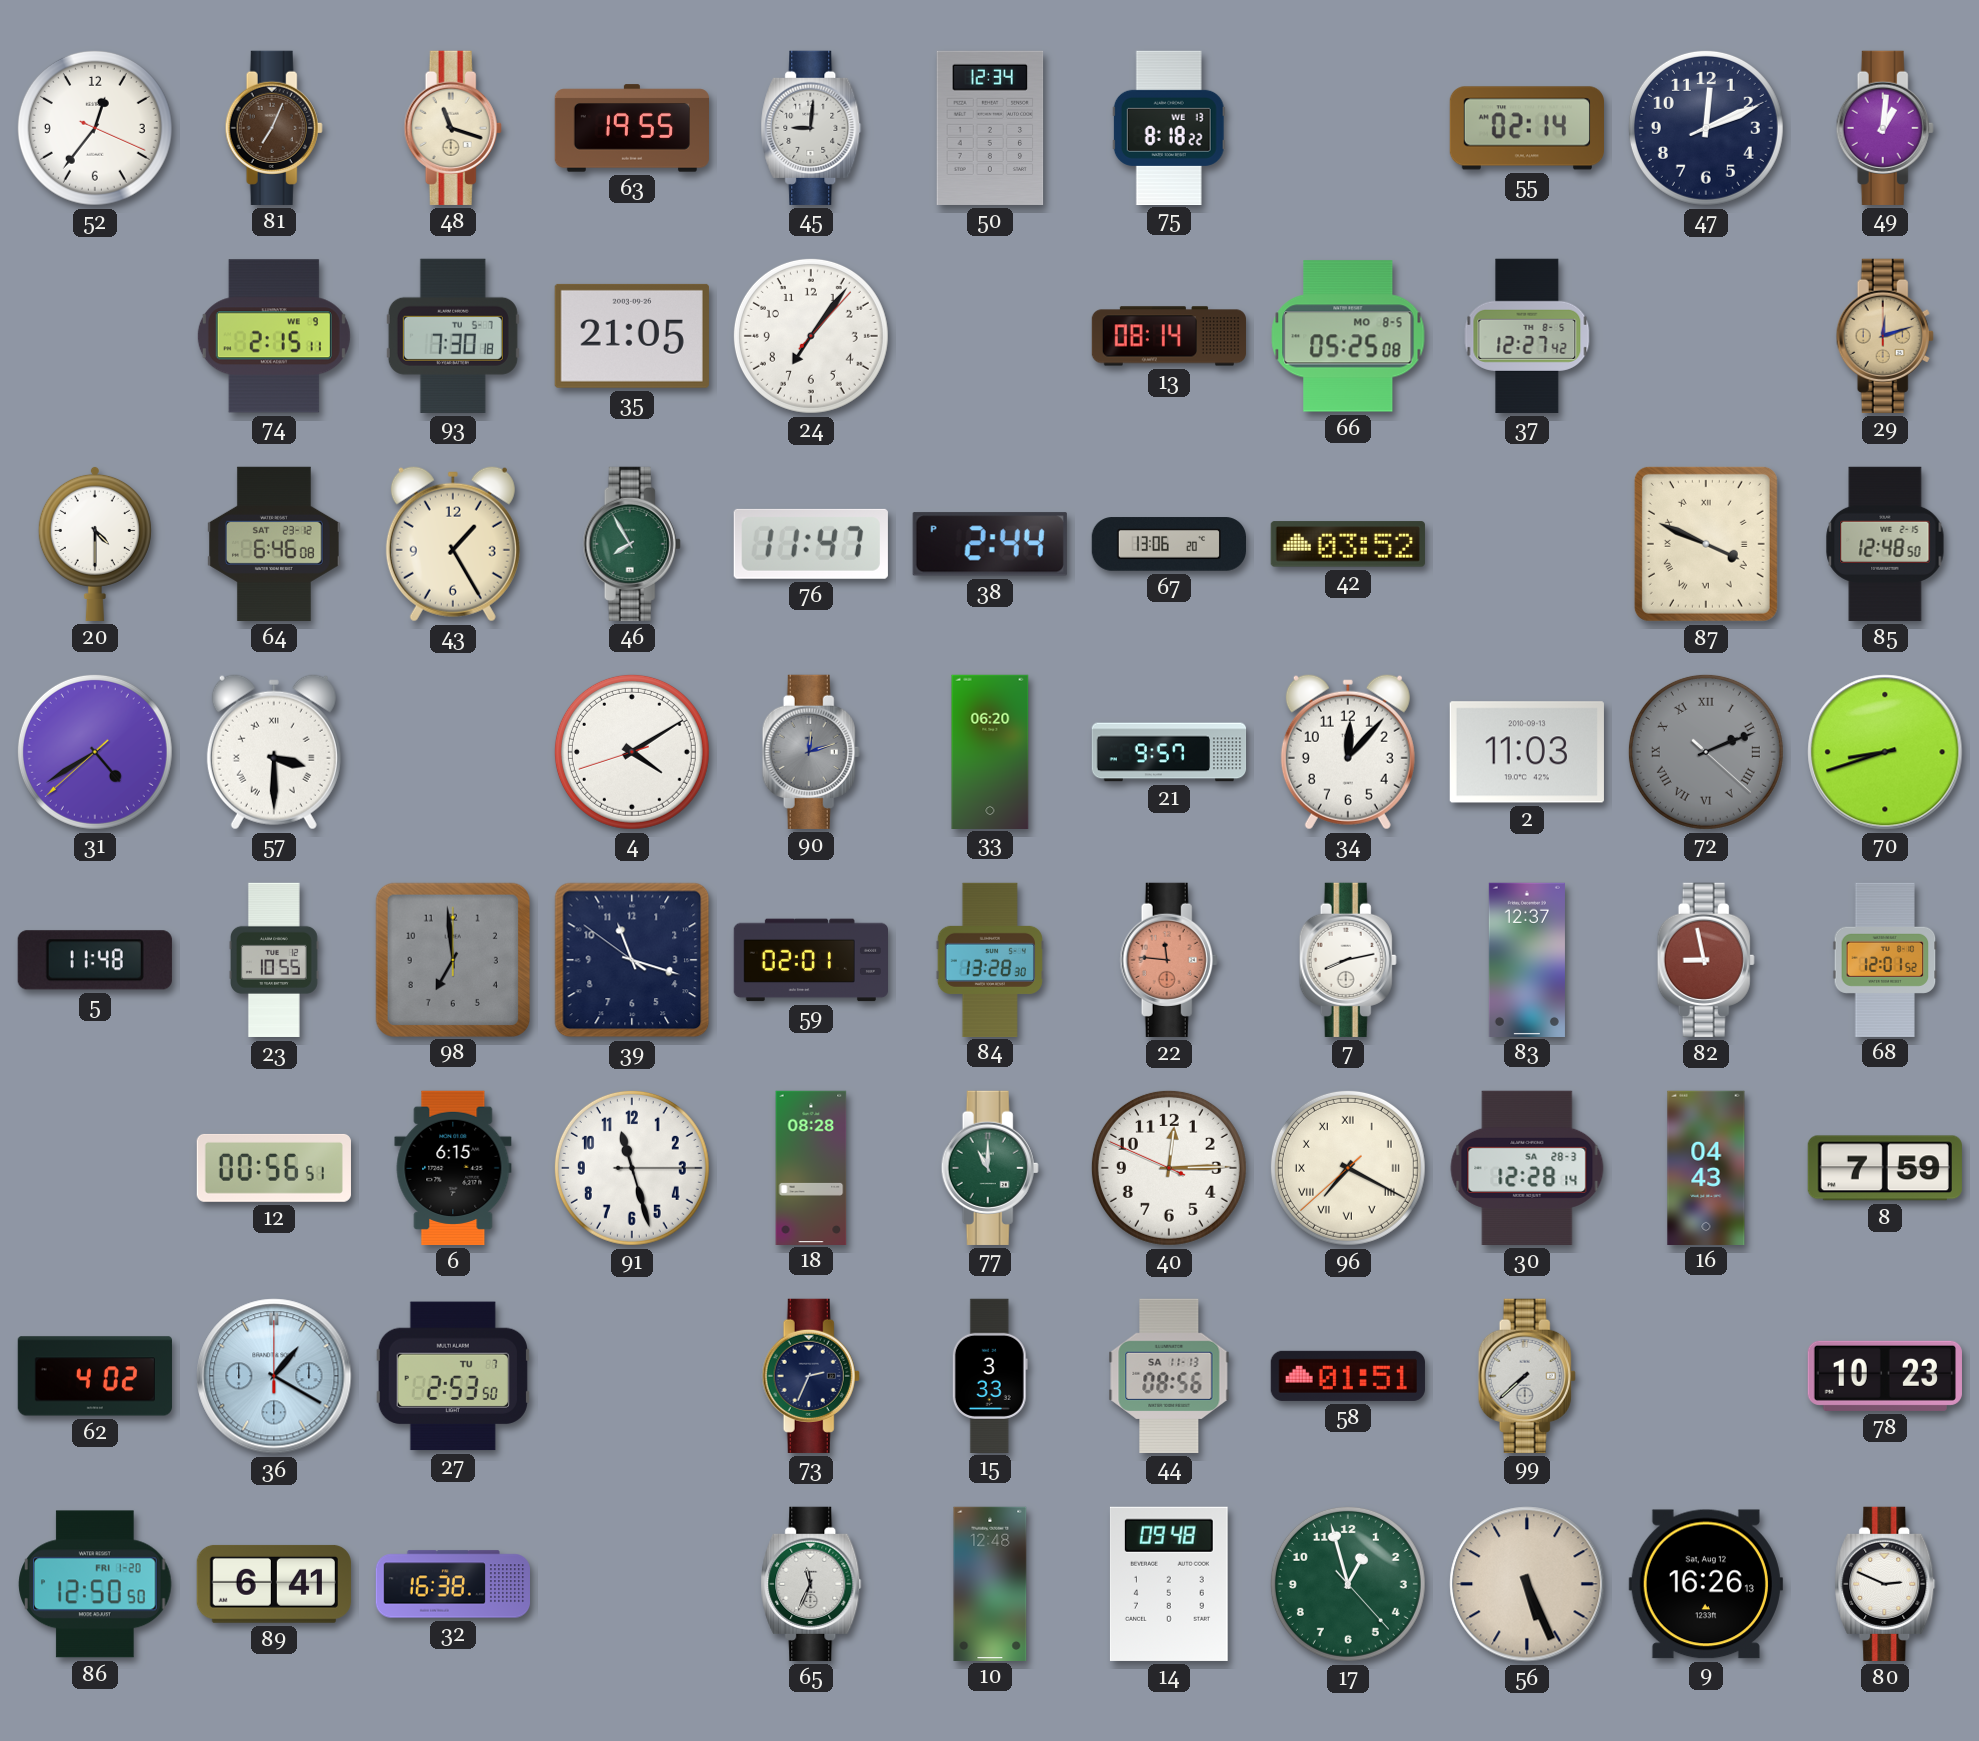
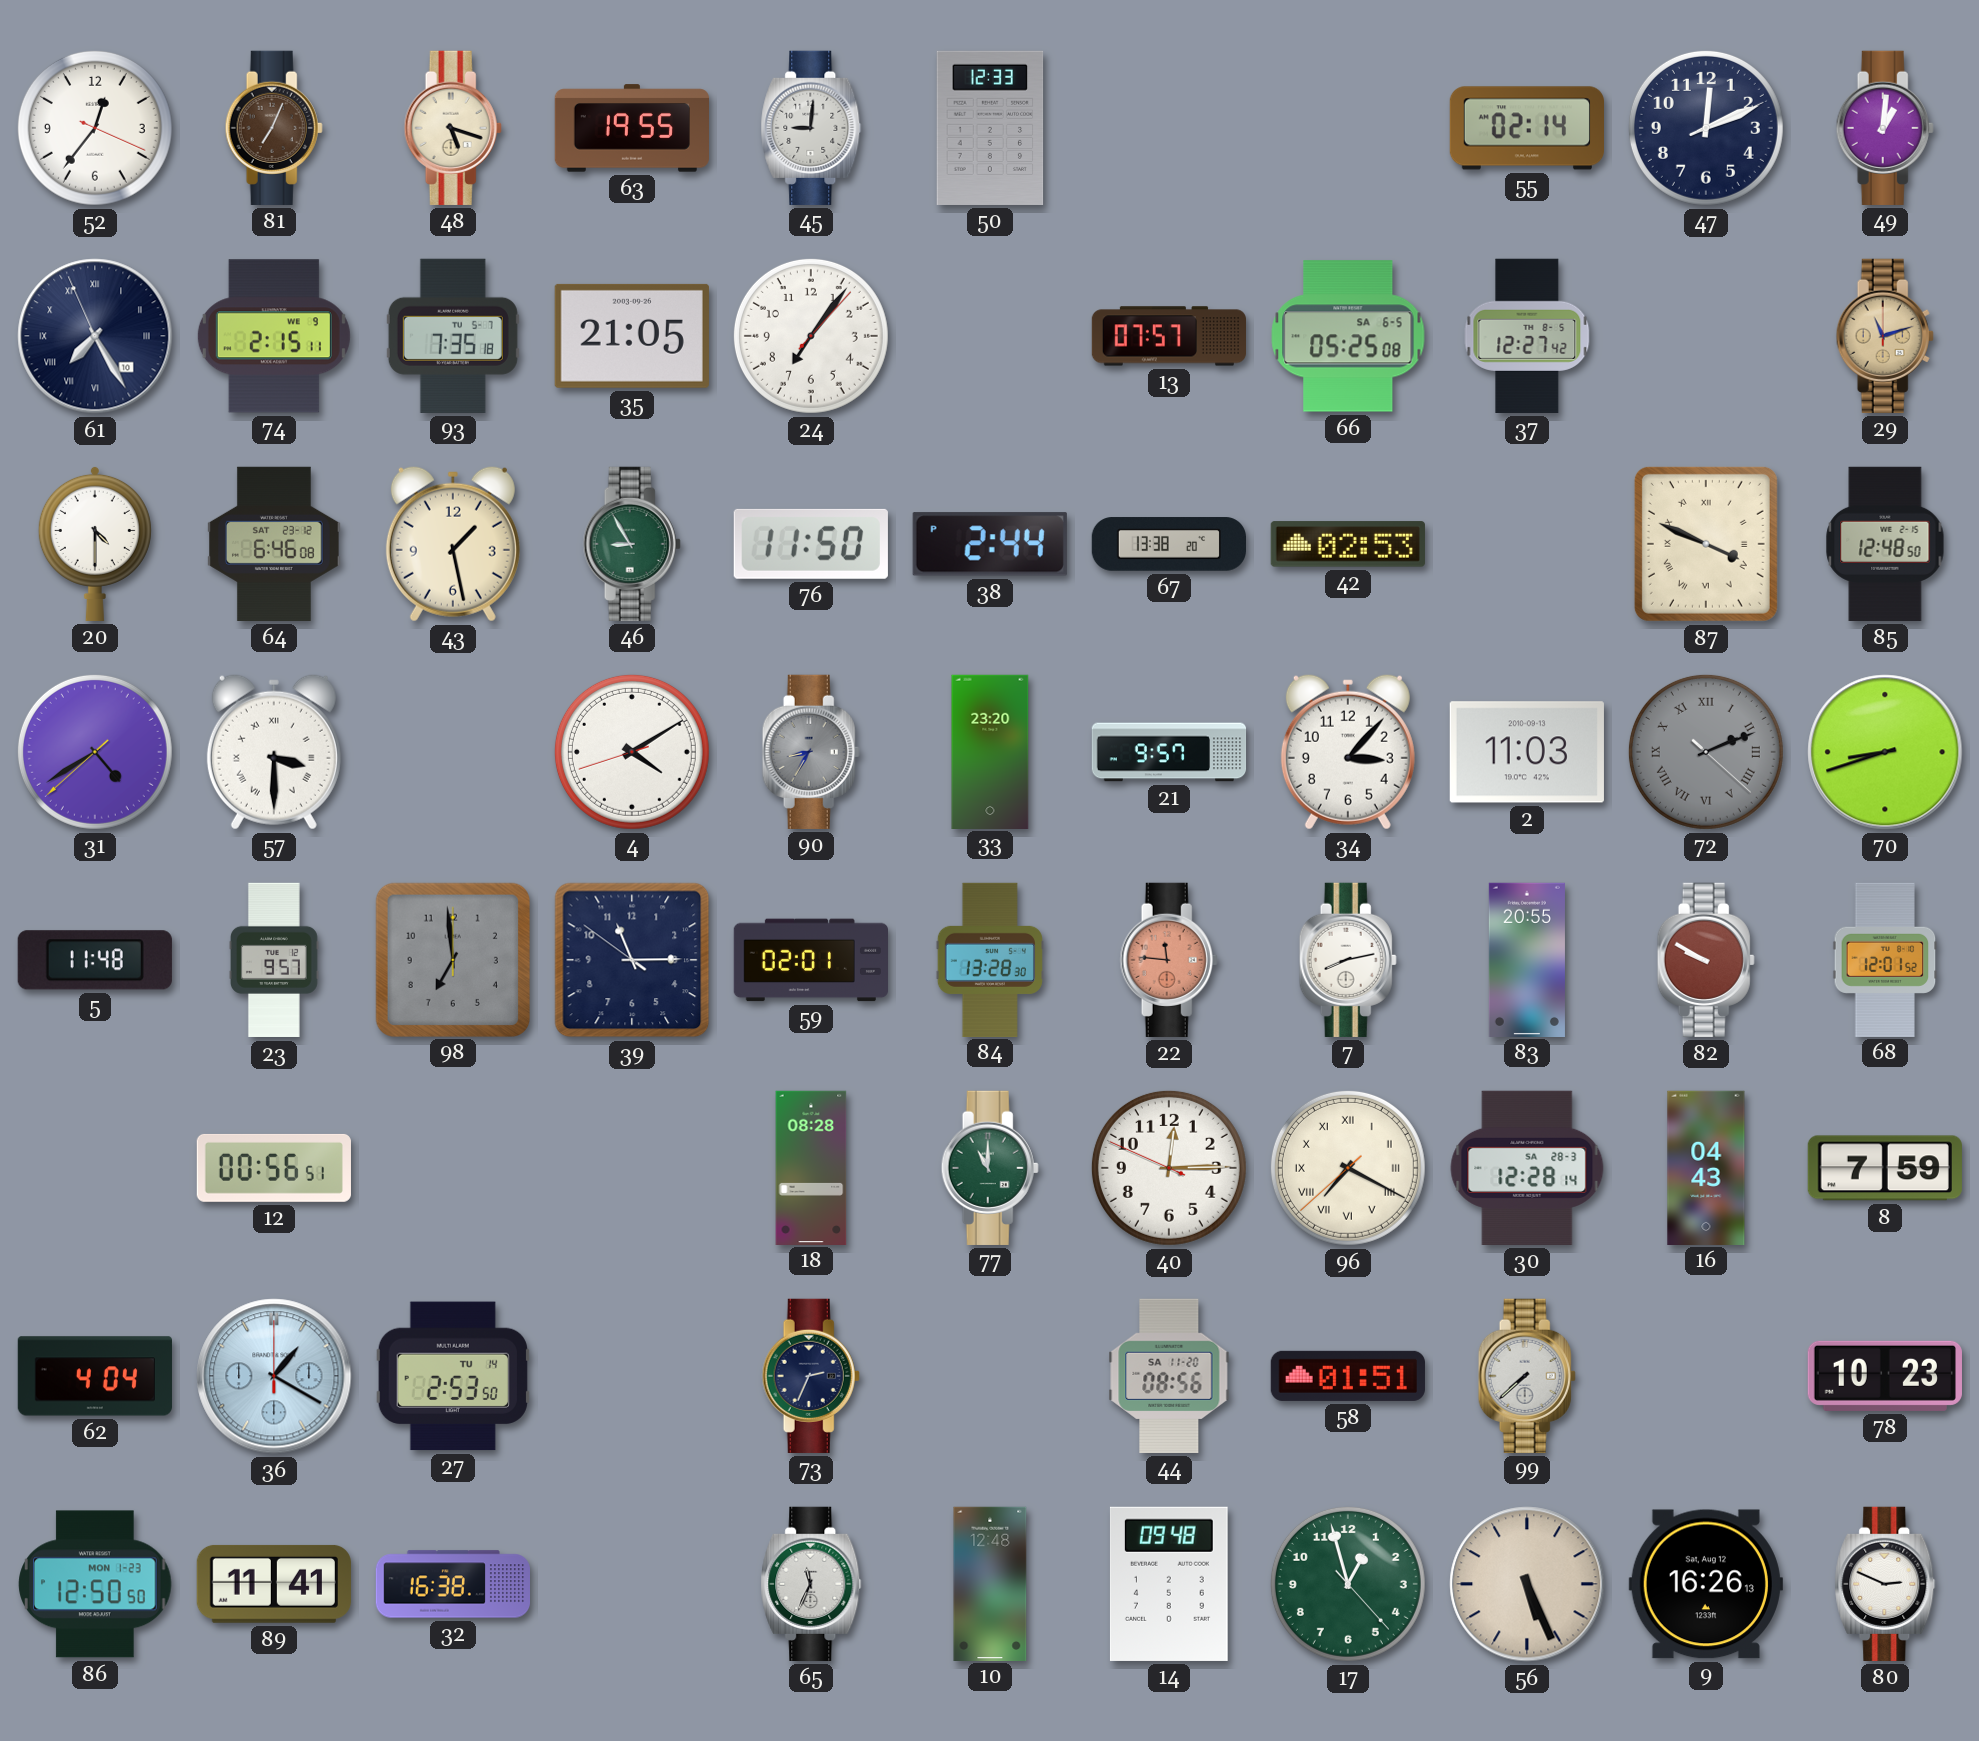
48: 11:18 -> 5:18
50: 12:34 -> 12:33
75: 8:18 -> none
61: none -> 7:24
93: 7:30 -> 7:35
13: 08:14 -> 07:57
66 date: MO 8-5 -> SA 6-5
29: 12:12 -> 11:12
43: 1:25 -> 1:28
46: 7:55 -> 8:55
76: 11:47 -> 11:50
67: 13:06 -> 13:38
42: 03:52 -> 02:53
90: 12:12 -> 8:35
33: 06:20 -> 23:20
34: 12:07 -> 3:07
23: 10:55 -> 9:57
39: 11:17 -> 11:14
83: 12:37 -> 20:55
82: 8:58 -> 9:50
6: 6:15 -> none
91: 11:27 -> none
62: 4:02 -> 4:04
27 date: TU 7 -> TU 14
15: 3:33 -> none
44 date: SA 11-13 -> SA 11-20
86 date: FRI 1-20 -> MON 1-23
89: 6:41 -> 11:41
